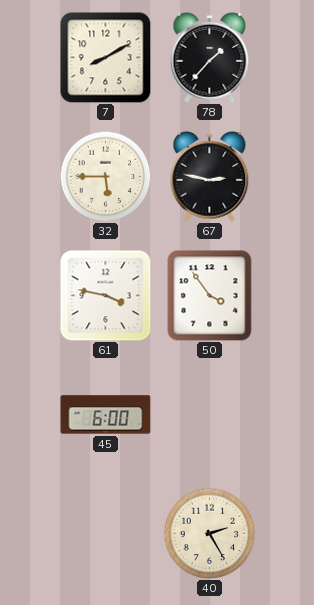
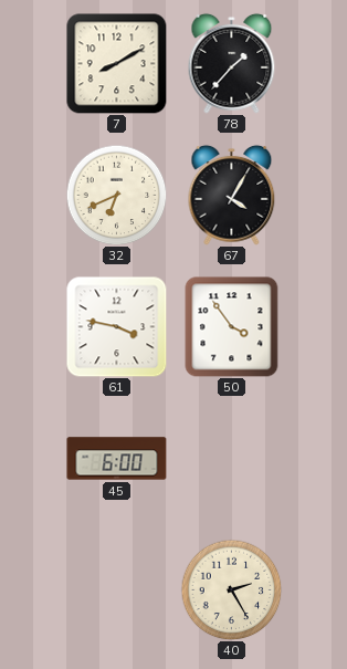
32: 5:45 -> 6:41
67: 2:47 -> 4:05
